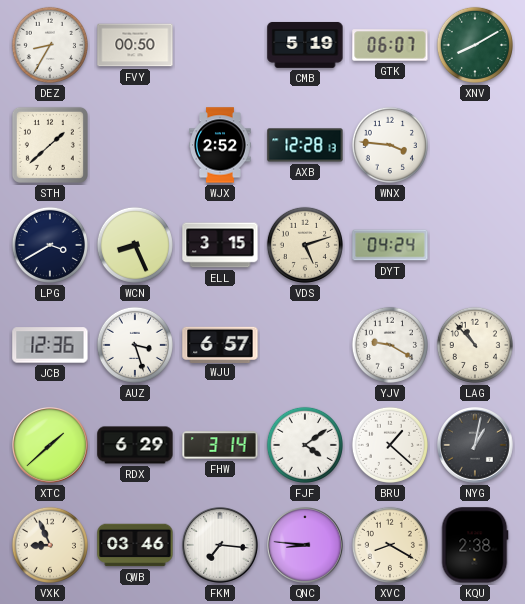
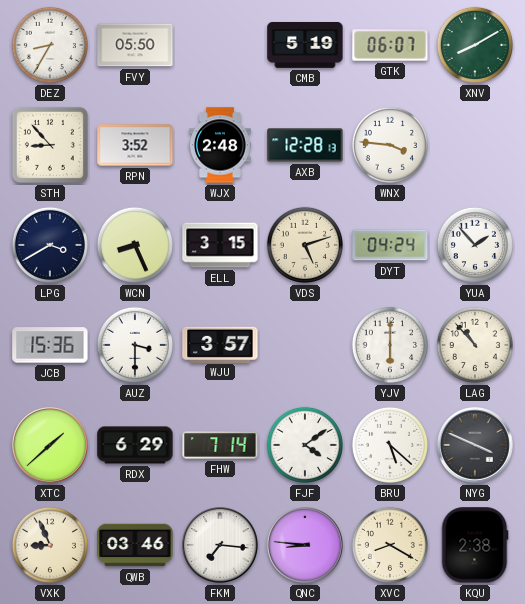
FVY: 00:50 -> 05:50
STH: 1:38 -> 8:53
RPN: none -> 3:52
WJX: 2:52 -> 2:48
YUA: none -> 1:53
JCB: 12:36 -> 15:36
AUZ: 3:27 -> 3:30
WJU: 6:57 -> 3:57
YJV: 9:20 -> 6:00
FHW: 3:14 -> 7:14
BRU: 1:22 -> 5:22
NYG: 1:02 -> 3:49
